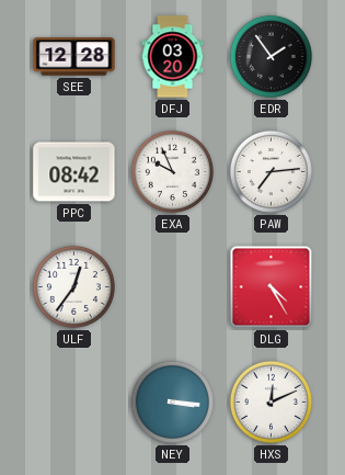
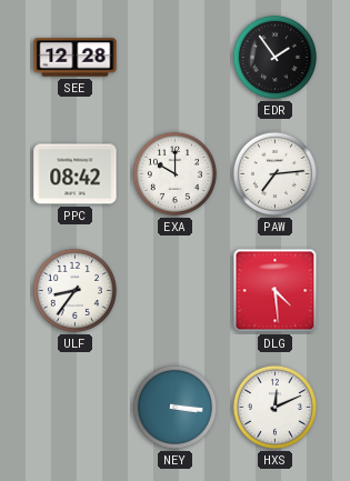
DFJ: 03:20 -> none
EXA: 9:56 -> 10:00
ULF: 12:36 -> 8:36
DLG: 4:25 -> 4:29
